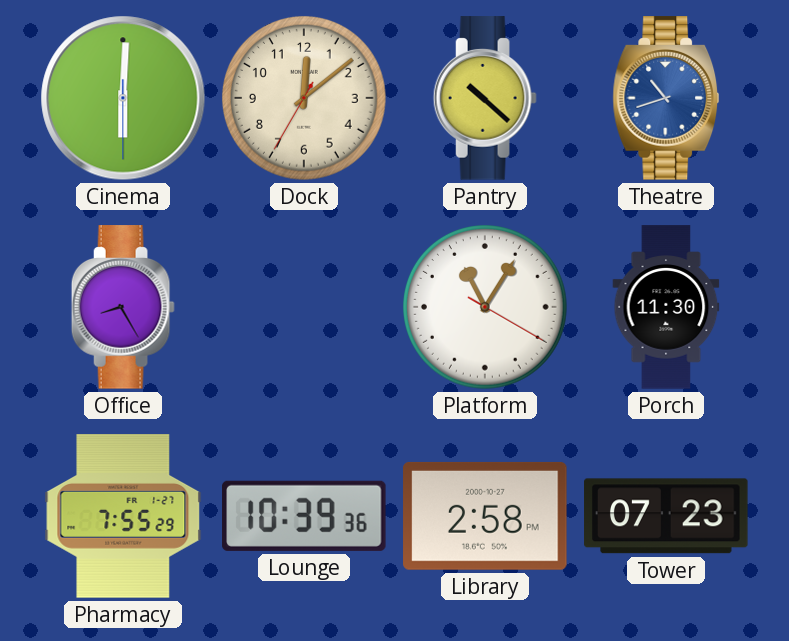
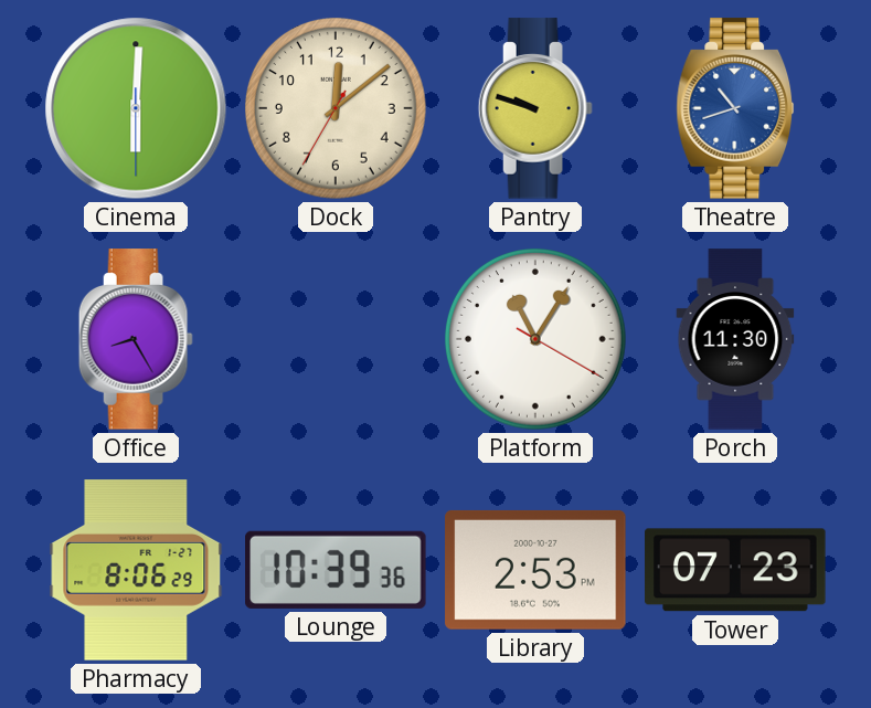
Pantry: 10:22 -> 9:48
Pharmacy: 7:55 -> 8:06
Library: 2:58 -> 2:53
